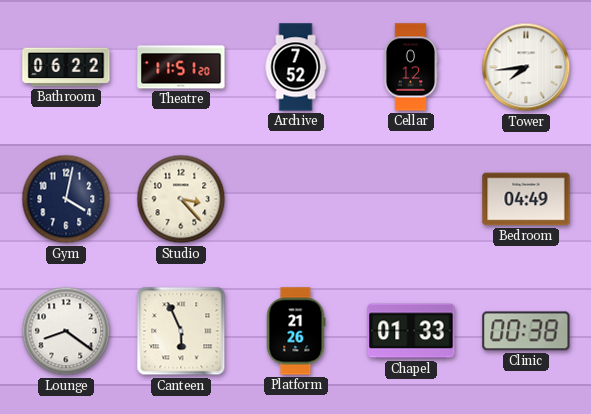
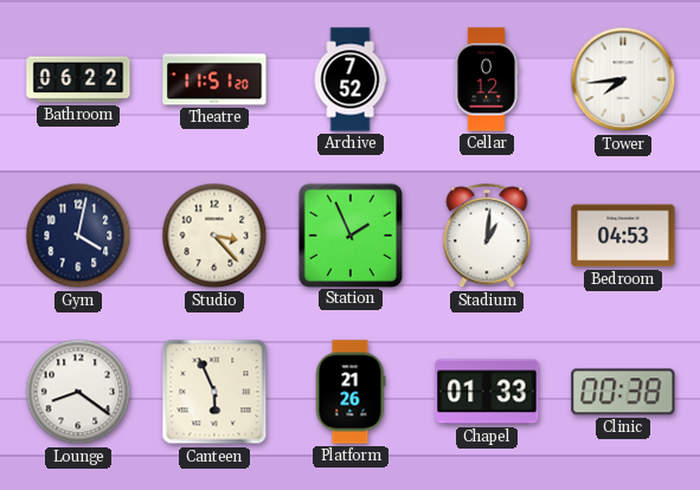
Station: none -> 1:56
Stadium: none -> 1:01
Bedroom: 04:49 -> 04:53
